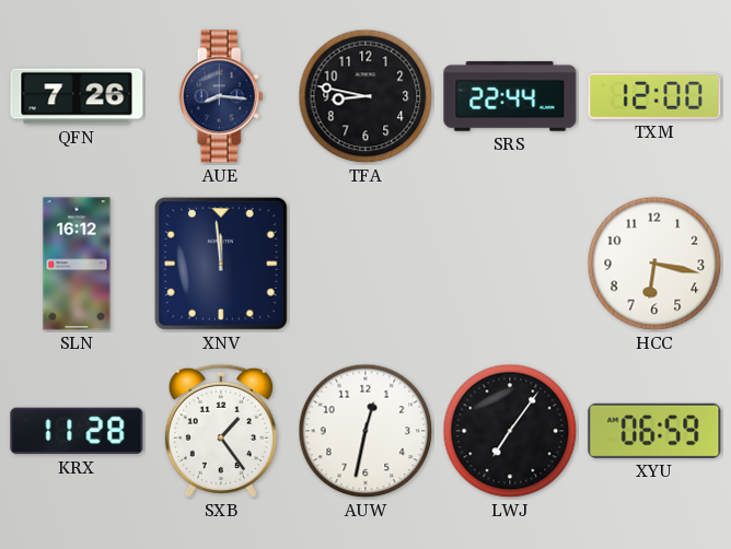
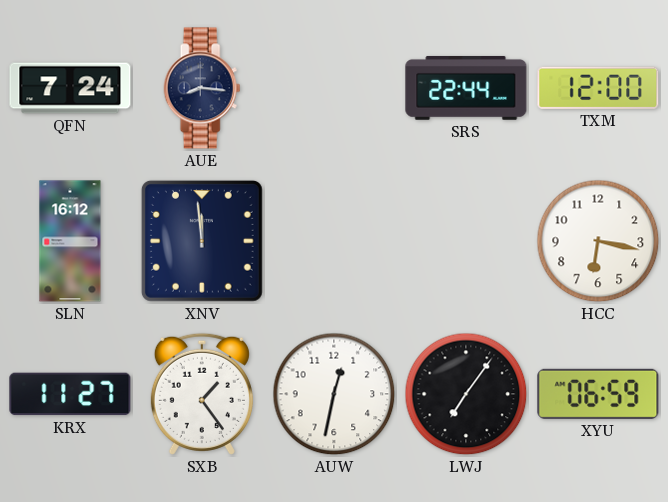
QFN: 7:26 -> 7:24
TFA: 8:47 -> none
KRX: 11:28 -> 11:27
